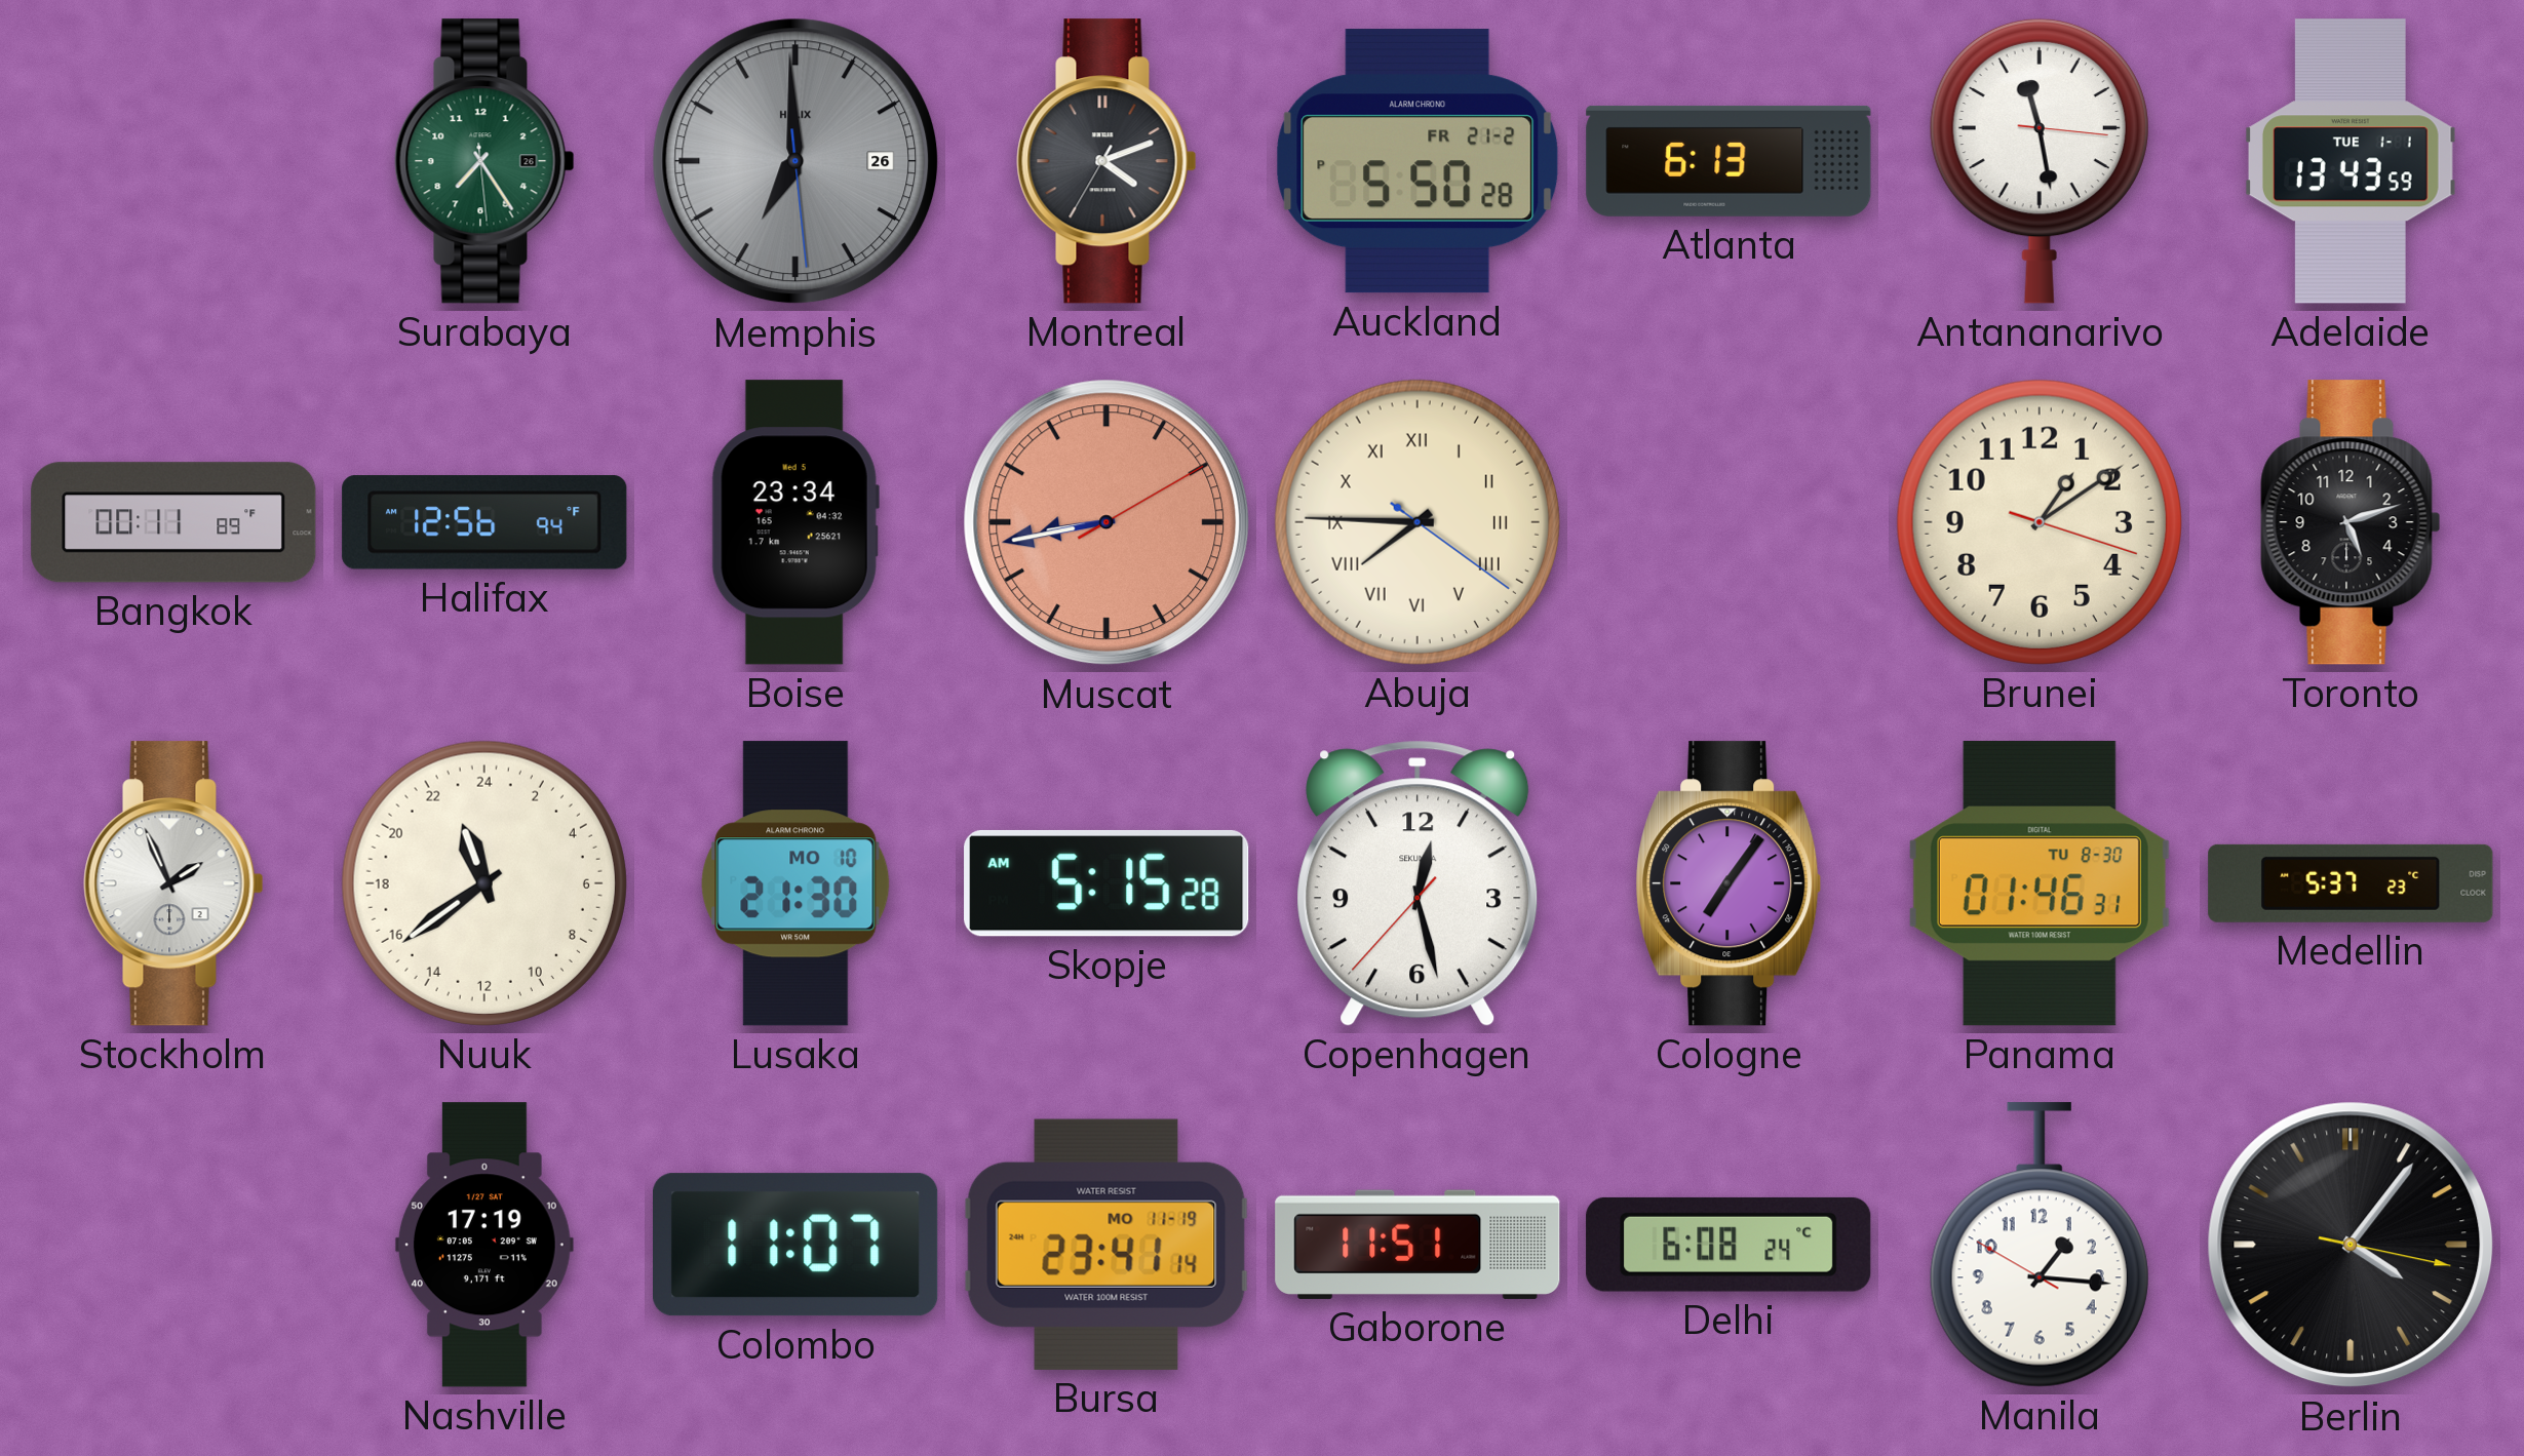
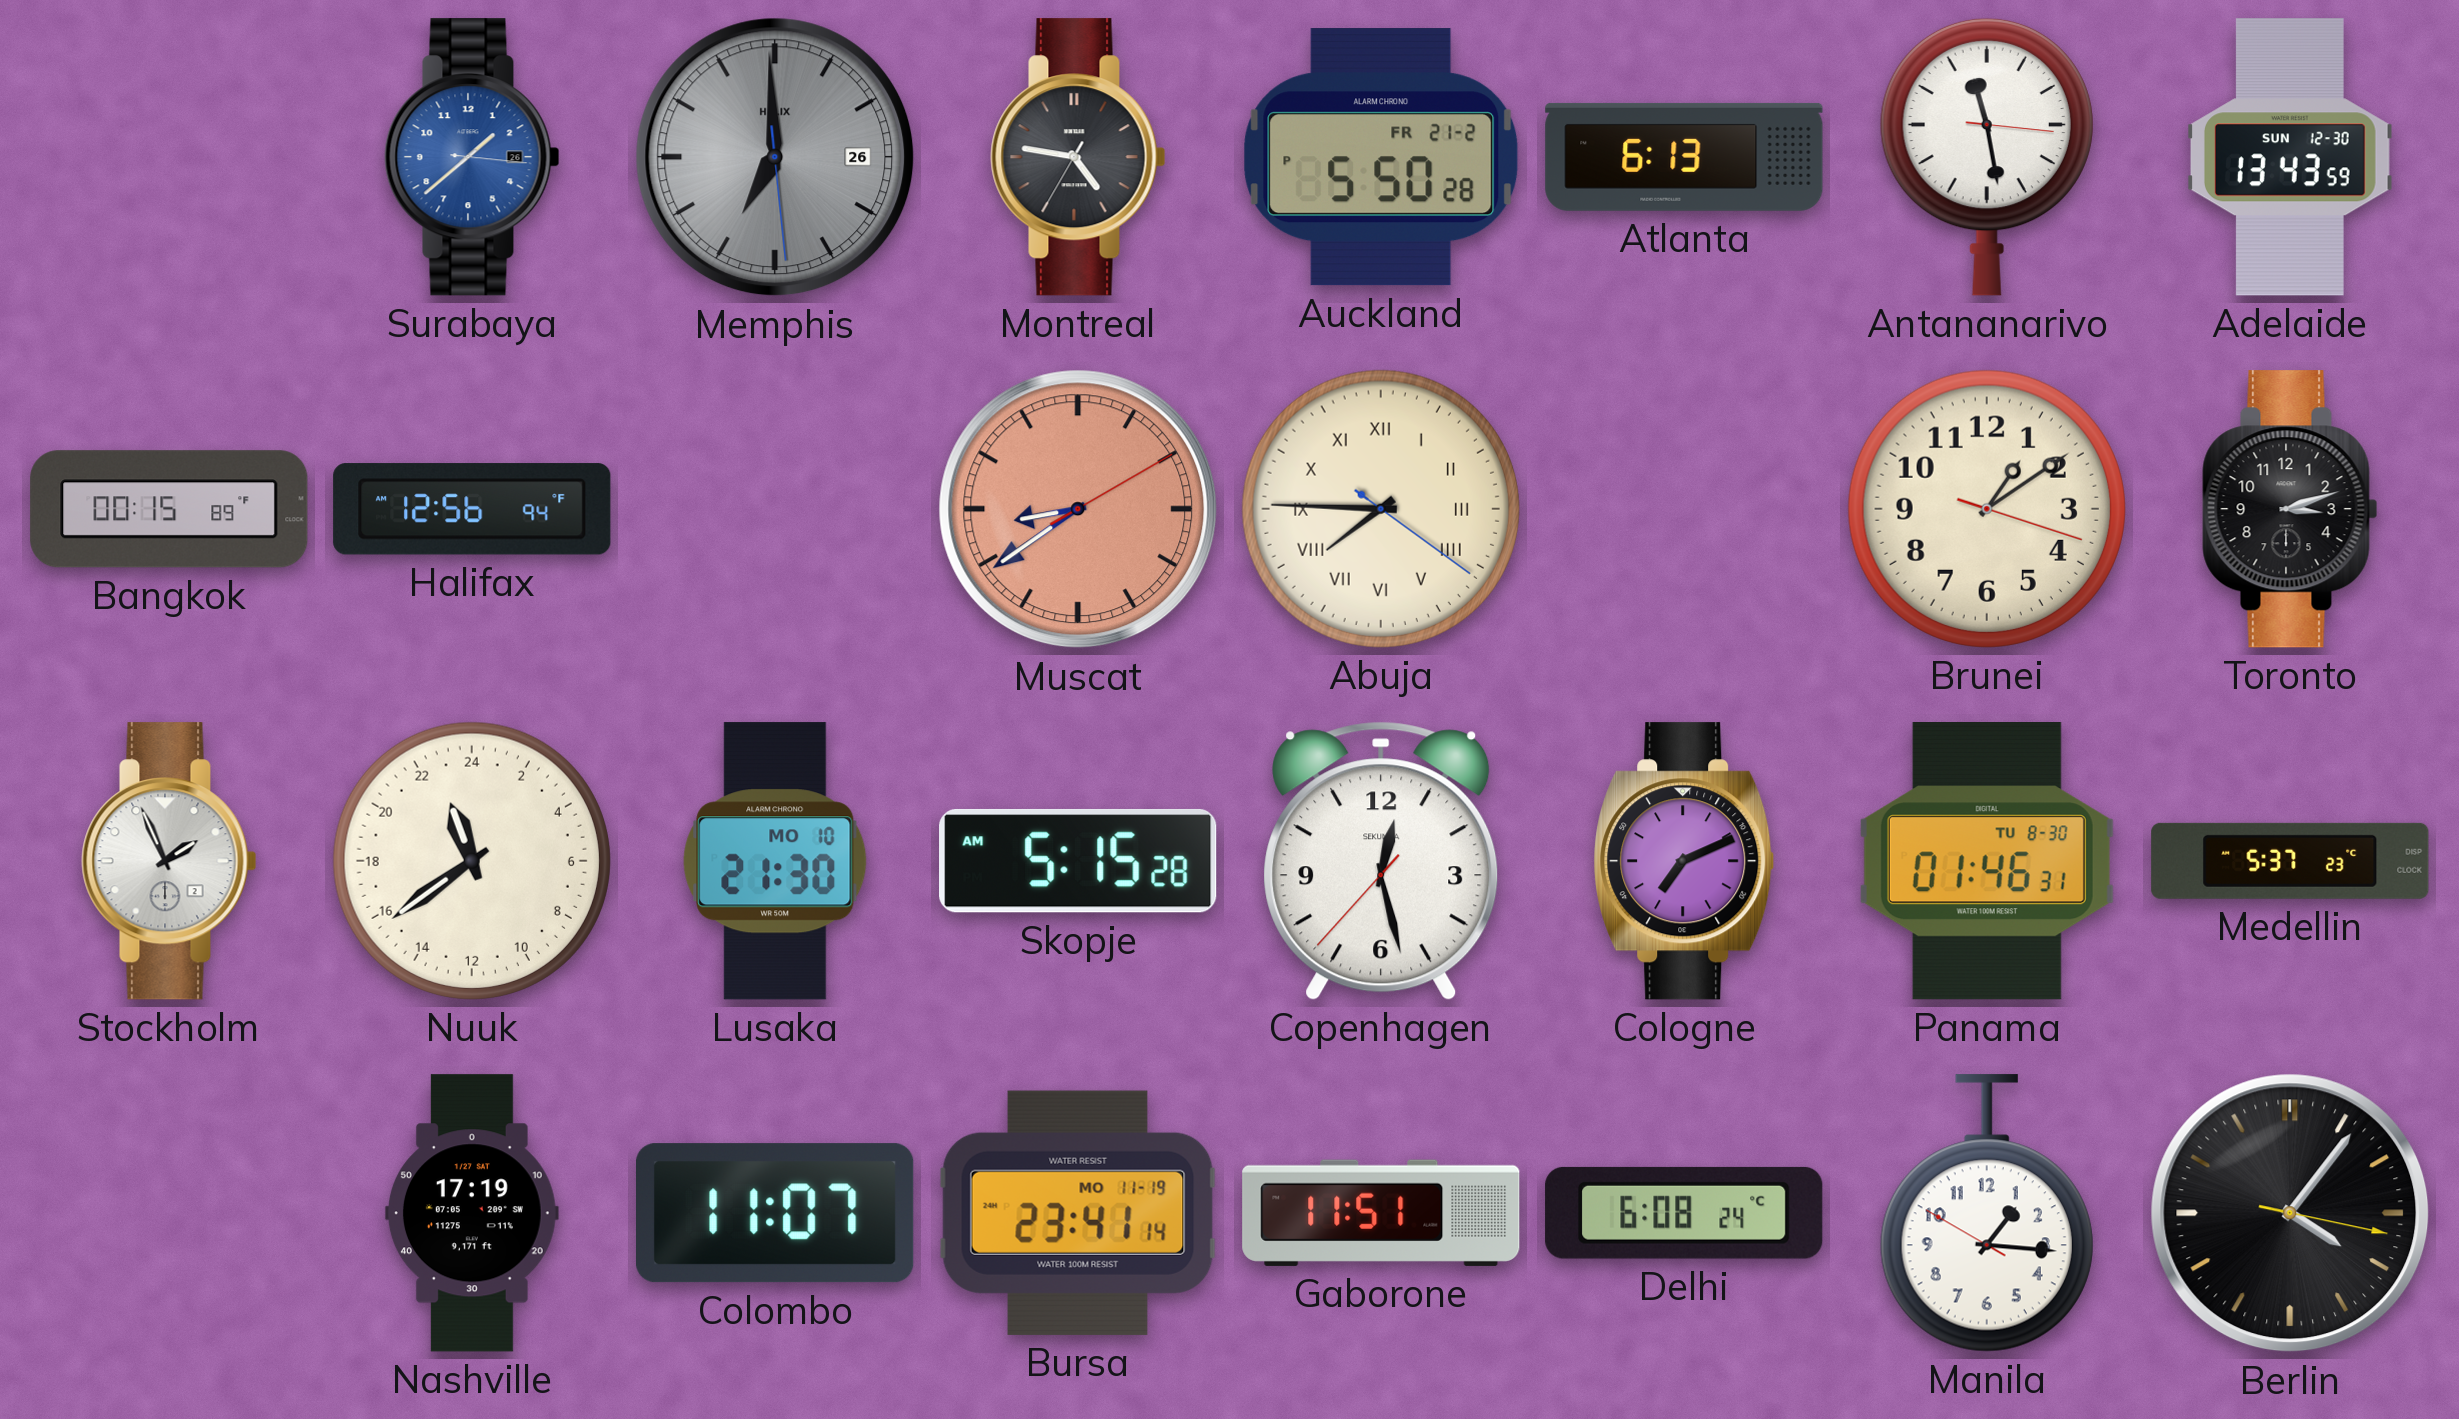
Surabaya: 7:24 -> 1:38
Surabaya dial: green -> blue
Montreal: 4:11 -> 4:46
Adelaide date: TUE 1-1 -> SUN 12-30
Bangkok: 00:11 -> 00:15
Boise: 23:34 -> none
Muscat: 8:43 -> 8:39
Toronto: 5:12 -> 3:12
Cologne: 7:06 -> 7:11
